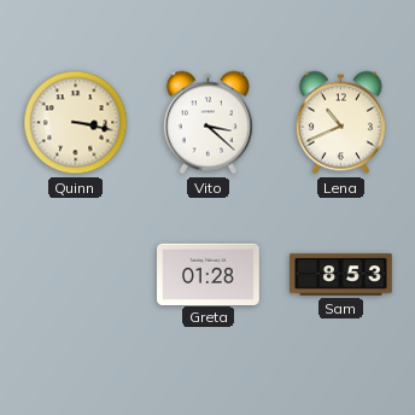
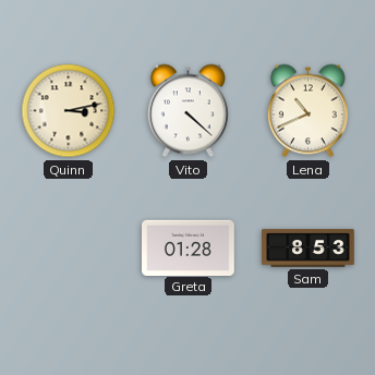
Quinn: 3:17 -> 3:13
Vito: 3:22 -> 4:22
